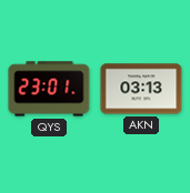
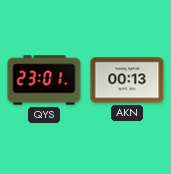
AKN: 03:13 -> 00:13
